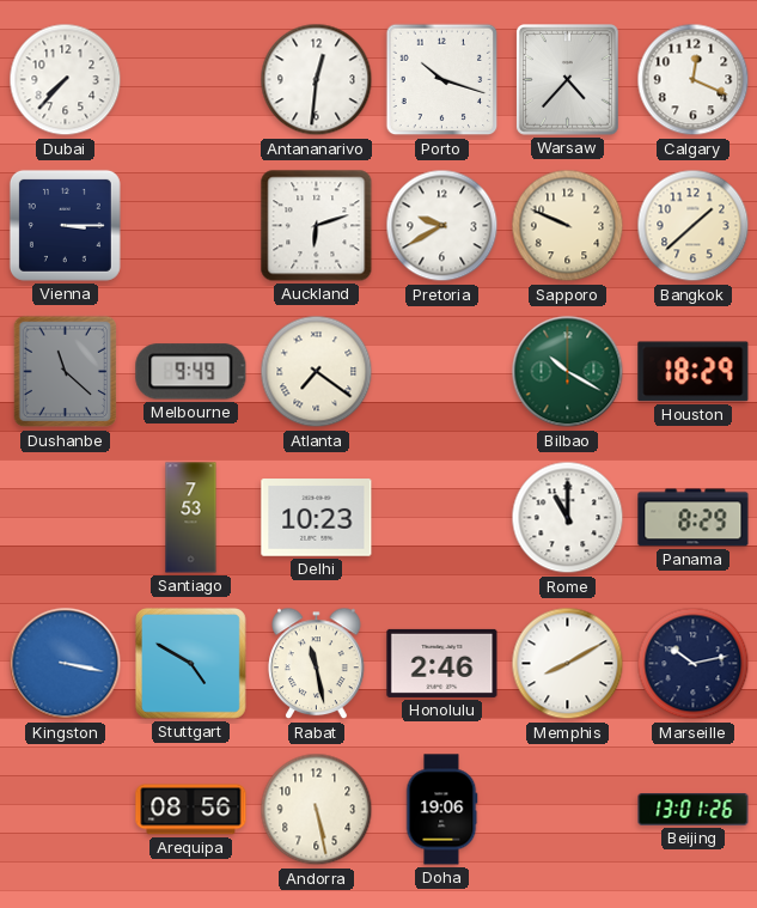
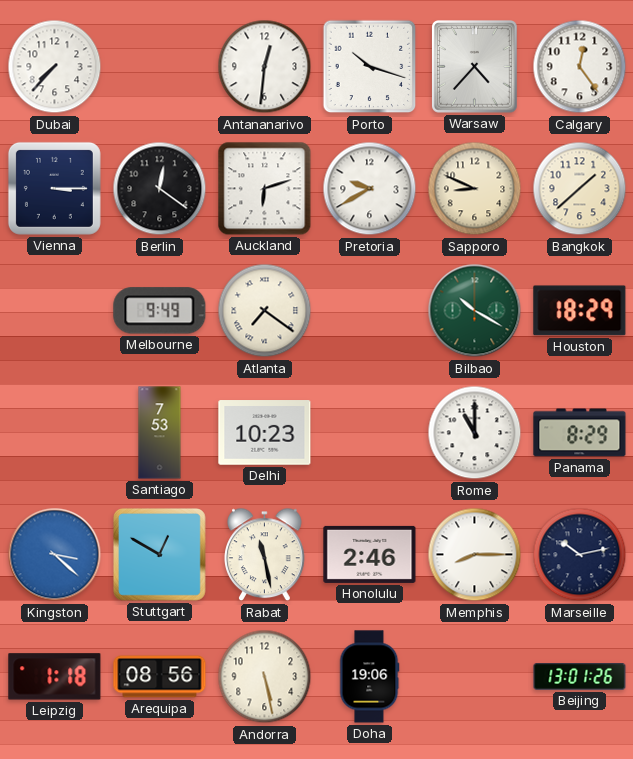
Calgary: 12:19 -> 12:24
Berlin: none -> 12:21
Sapporo: 9:49 -> 8:49
Dushanbe: 11:22 -> none
Kingston: 3:17 -> 3:22
Stuttgart: 4:50 -> 12:50
Memphis: 8:10 -> 8:15
Leipzig: none -> 1:18
